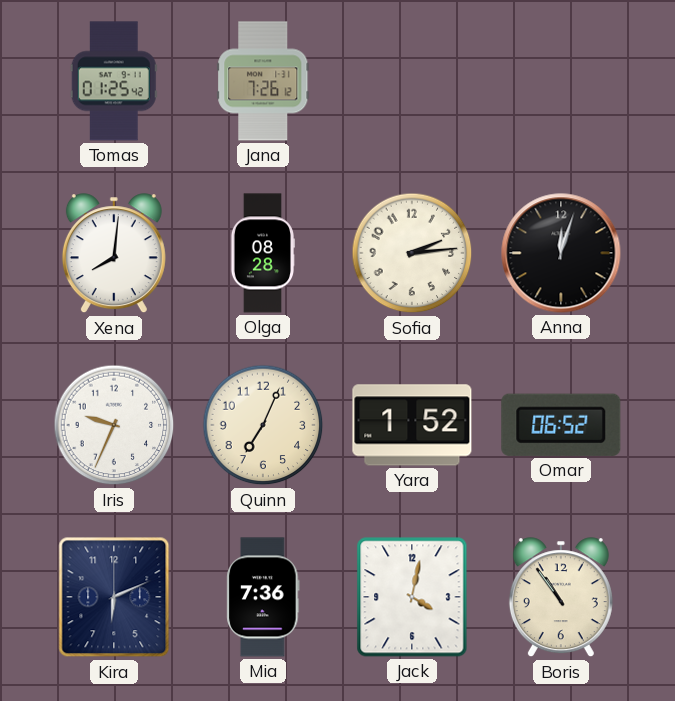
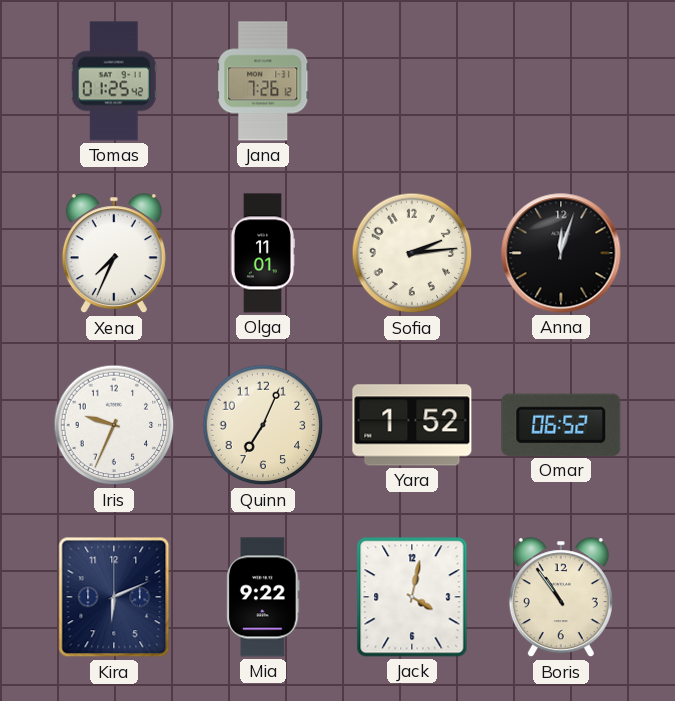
Xena: 8:01 -> 7:34
Olga: 08:28 -> 11:01
Mia: 7:36 -> 9:22
